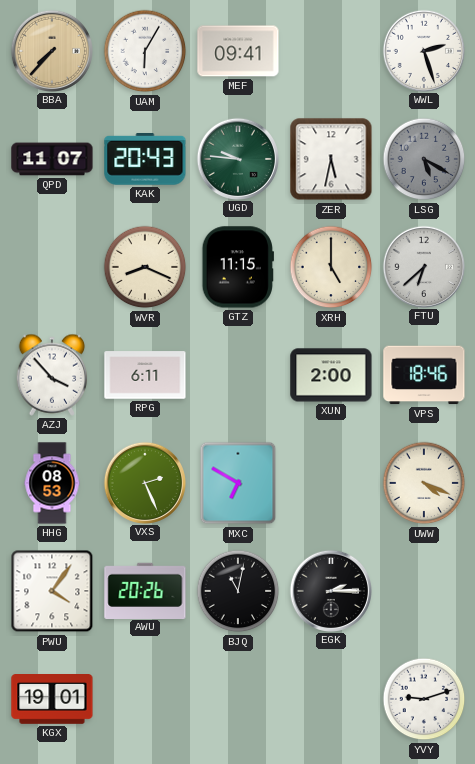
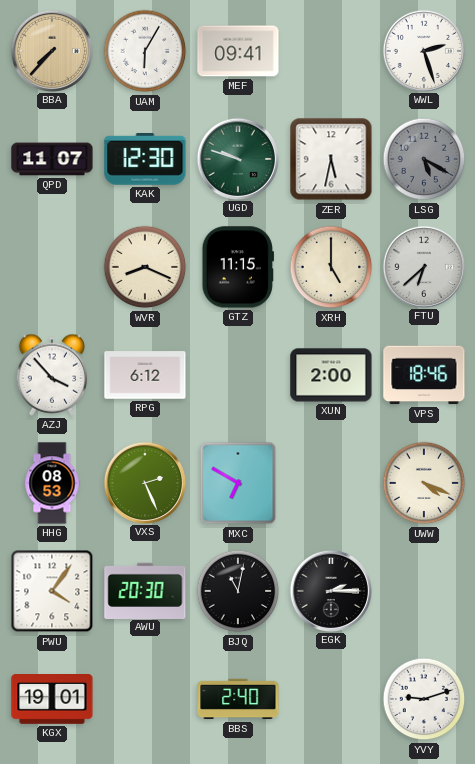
KAK: 20:43 -> 12:30
UGD: 9:46 -> 9:48
RPG: 6:11 -> 6:12
AWU: 20:26 -> 20:30
BBS: none -> 2:40
